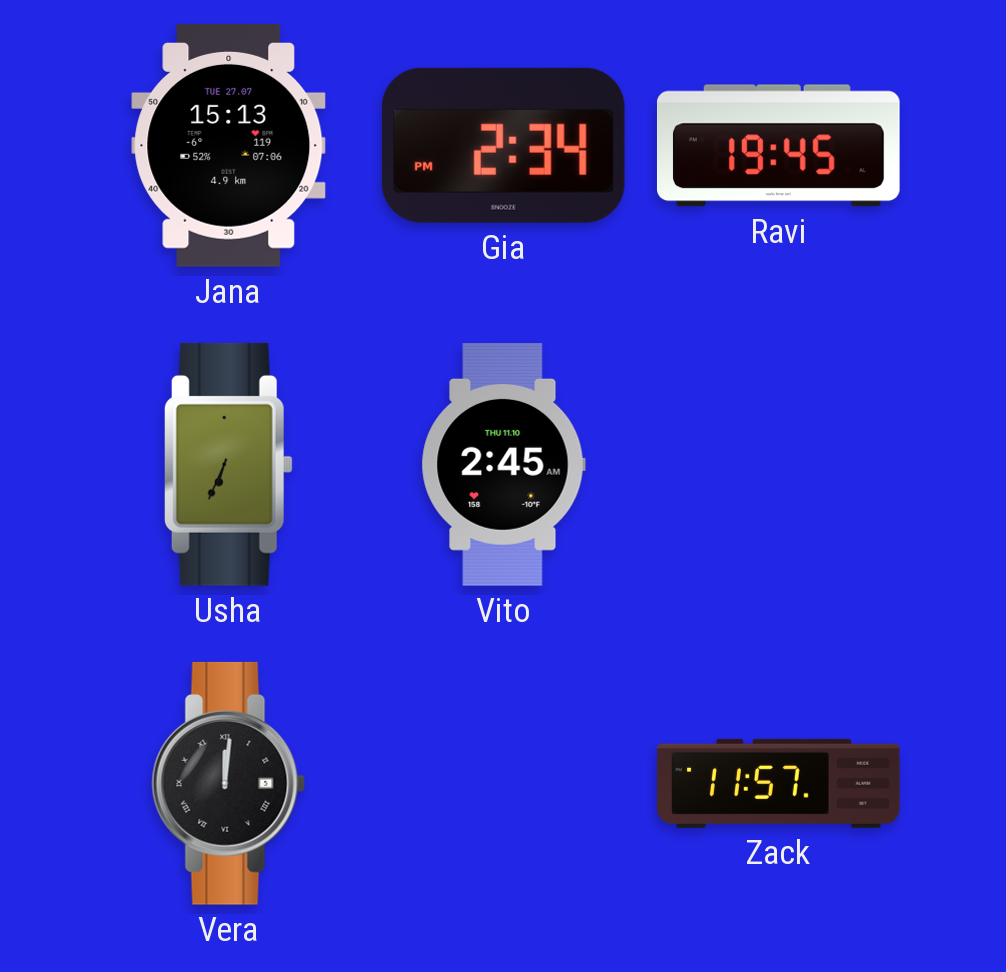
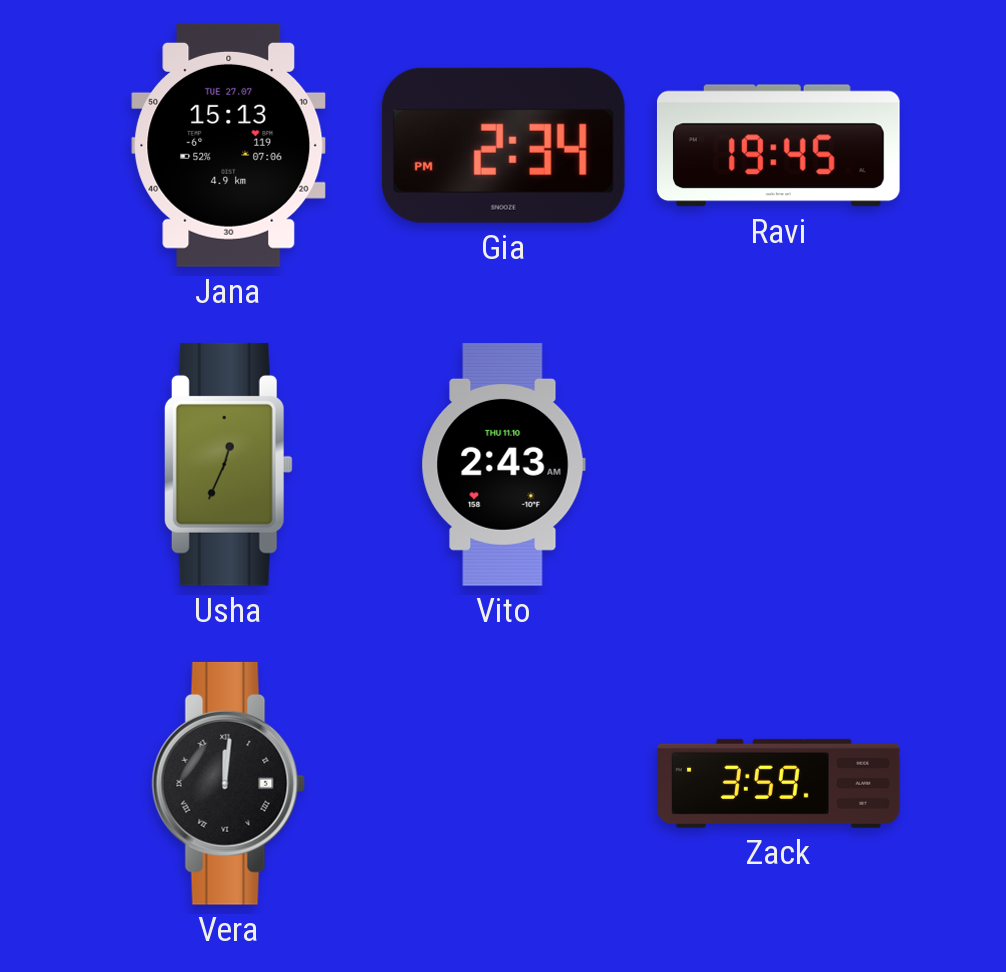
Usha: 6:34 -> 12:34
Vito: 2:45 -> 2:43
Zack: 11:57 -> 3:59
